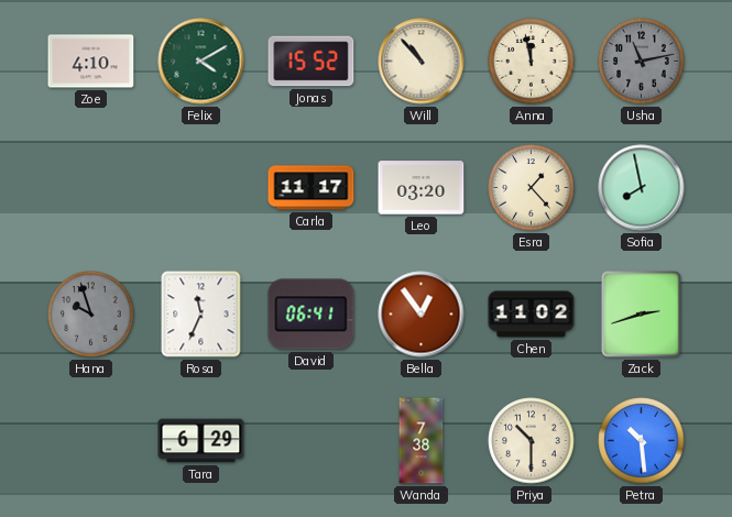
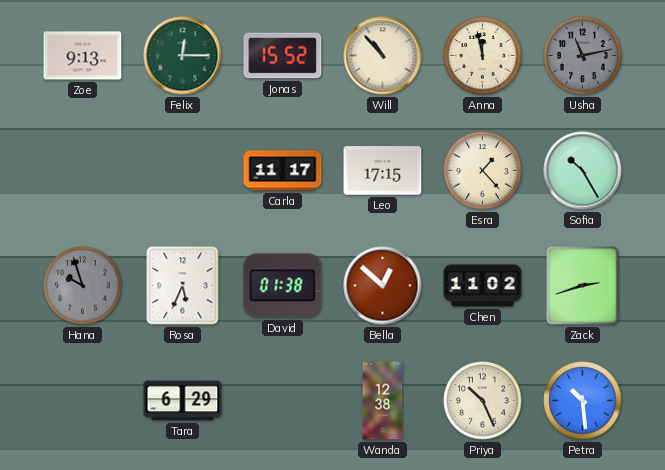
Zoe: 4:10 -> 9:13
Felix: 4:10 -> 12:15
Leo: 03:20 -> 17:15
Sofia: 7:58 -> 10:25
Rosa: 11:34 -> 5:34
David: 06:41 -> 01:38
Bella: 12:54 -> 12:52
Wanda: 7:38 -> 12:38
Priya: 10:30 -> 10:26
